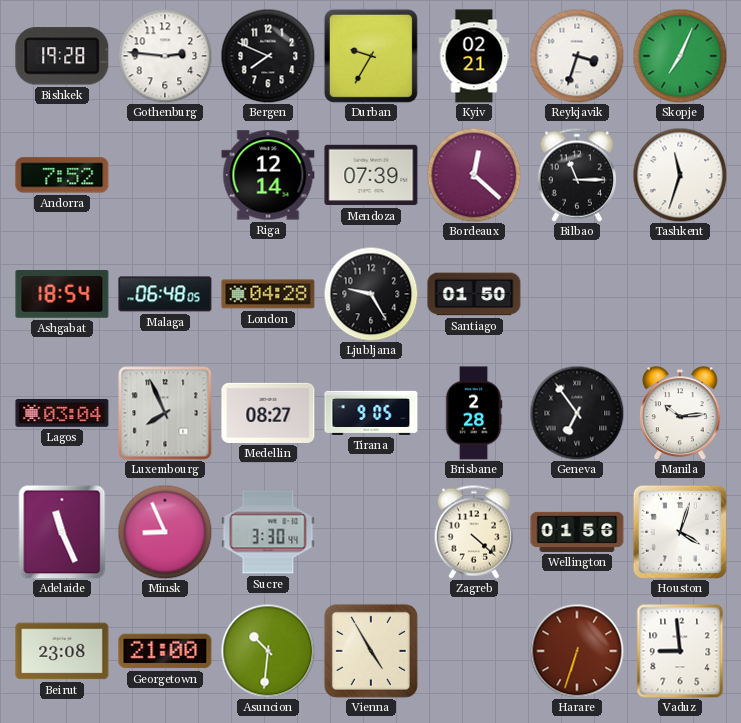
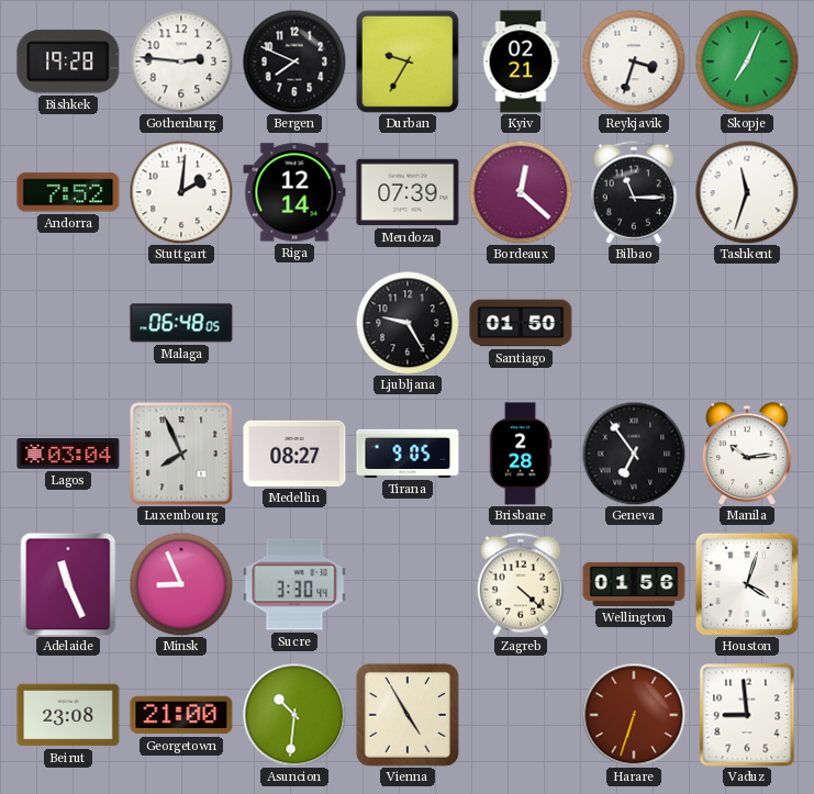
Stuttgart: none -> 2:01
Ashgabat: 18:54 -> none
London: 04:28 -> none
